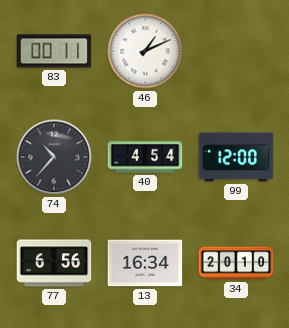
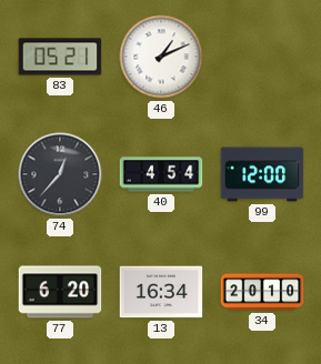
83: 00:11 -> 05:21
74: 10:37 -> 12:37
77: 6:56 -> 6:20
